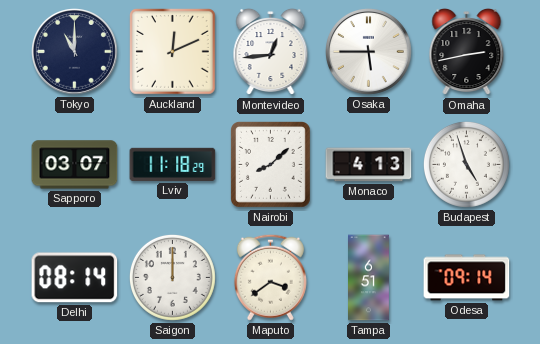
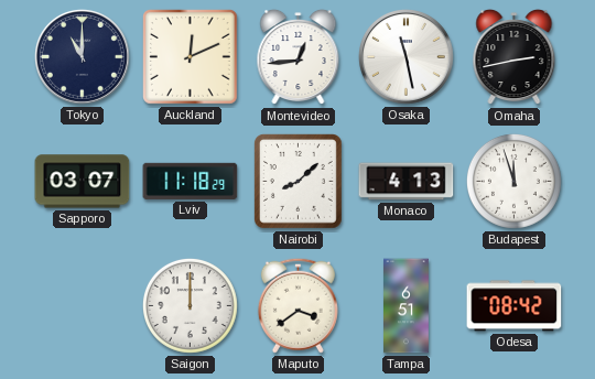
Osaka: 5:45 -> 11:28
Budapest: 4:57 -> 11:57
Delhi: 08:14 -> none
Odesa: 09:14 -> 08:42
